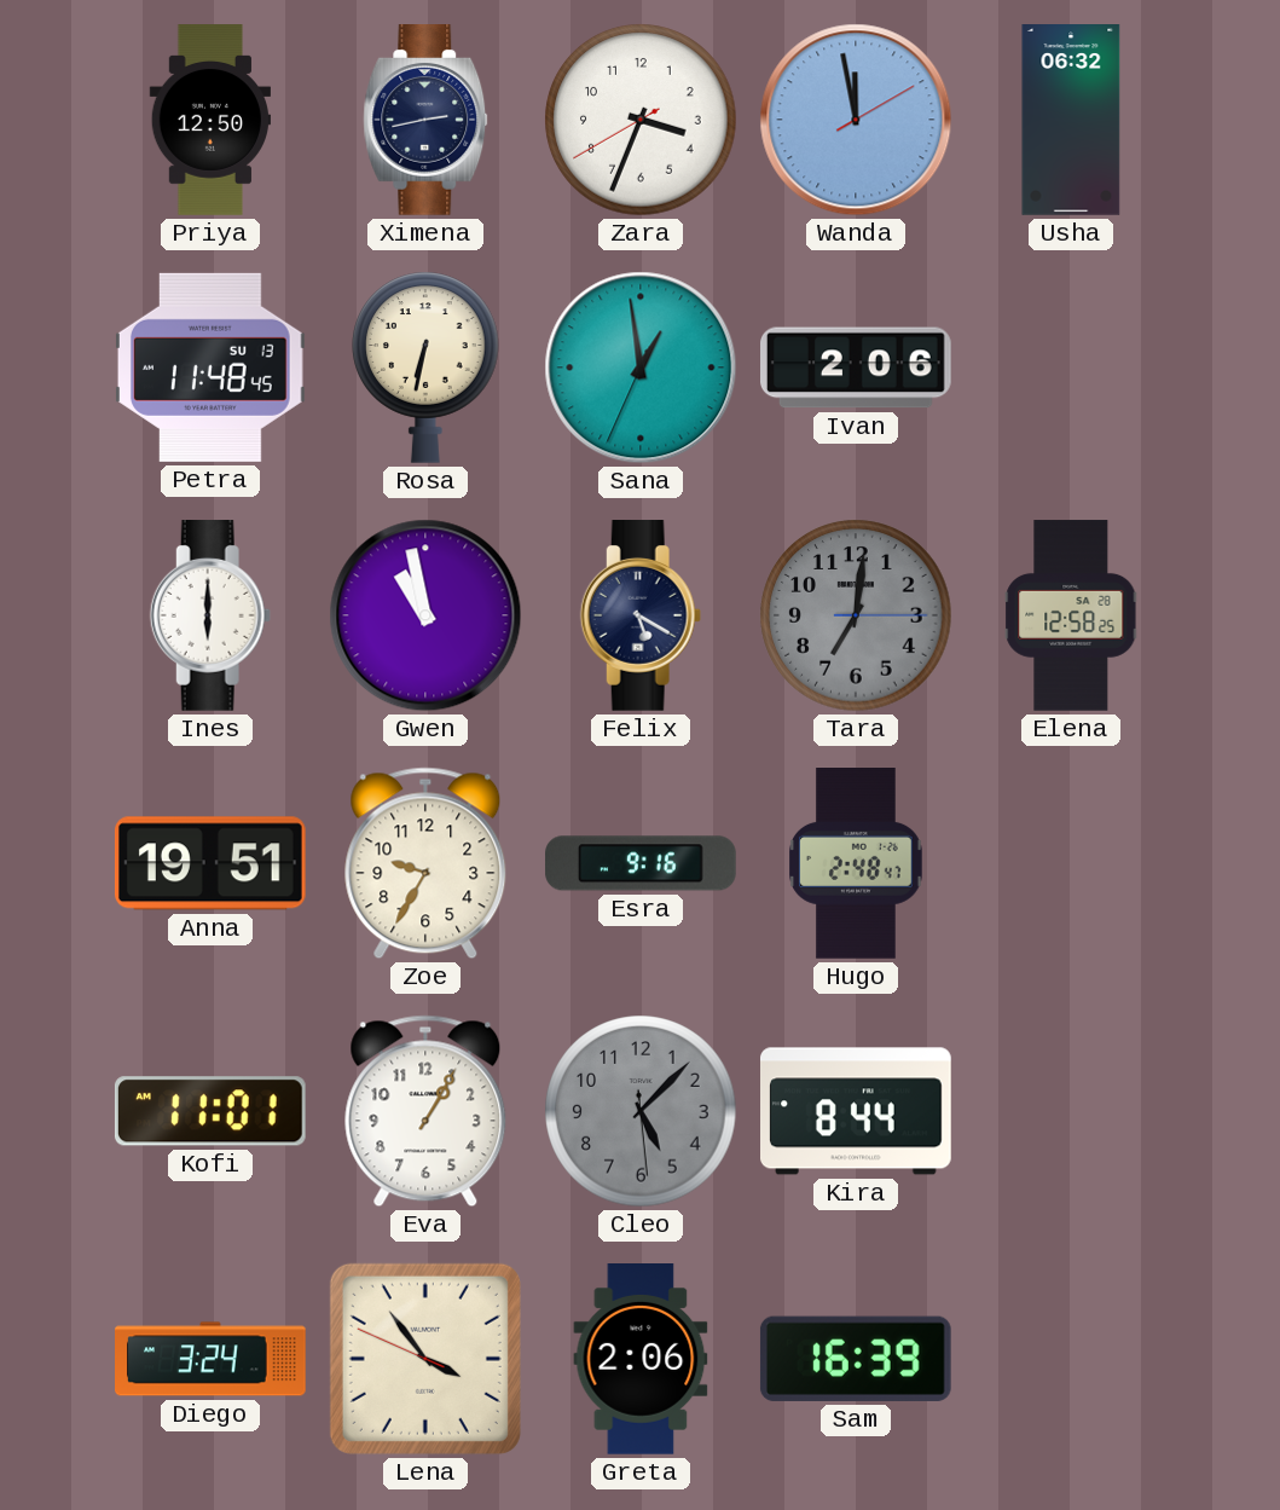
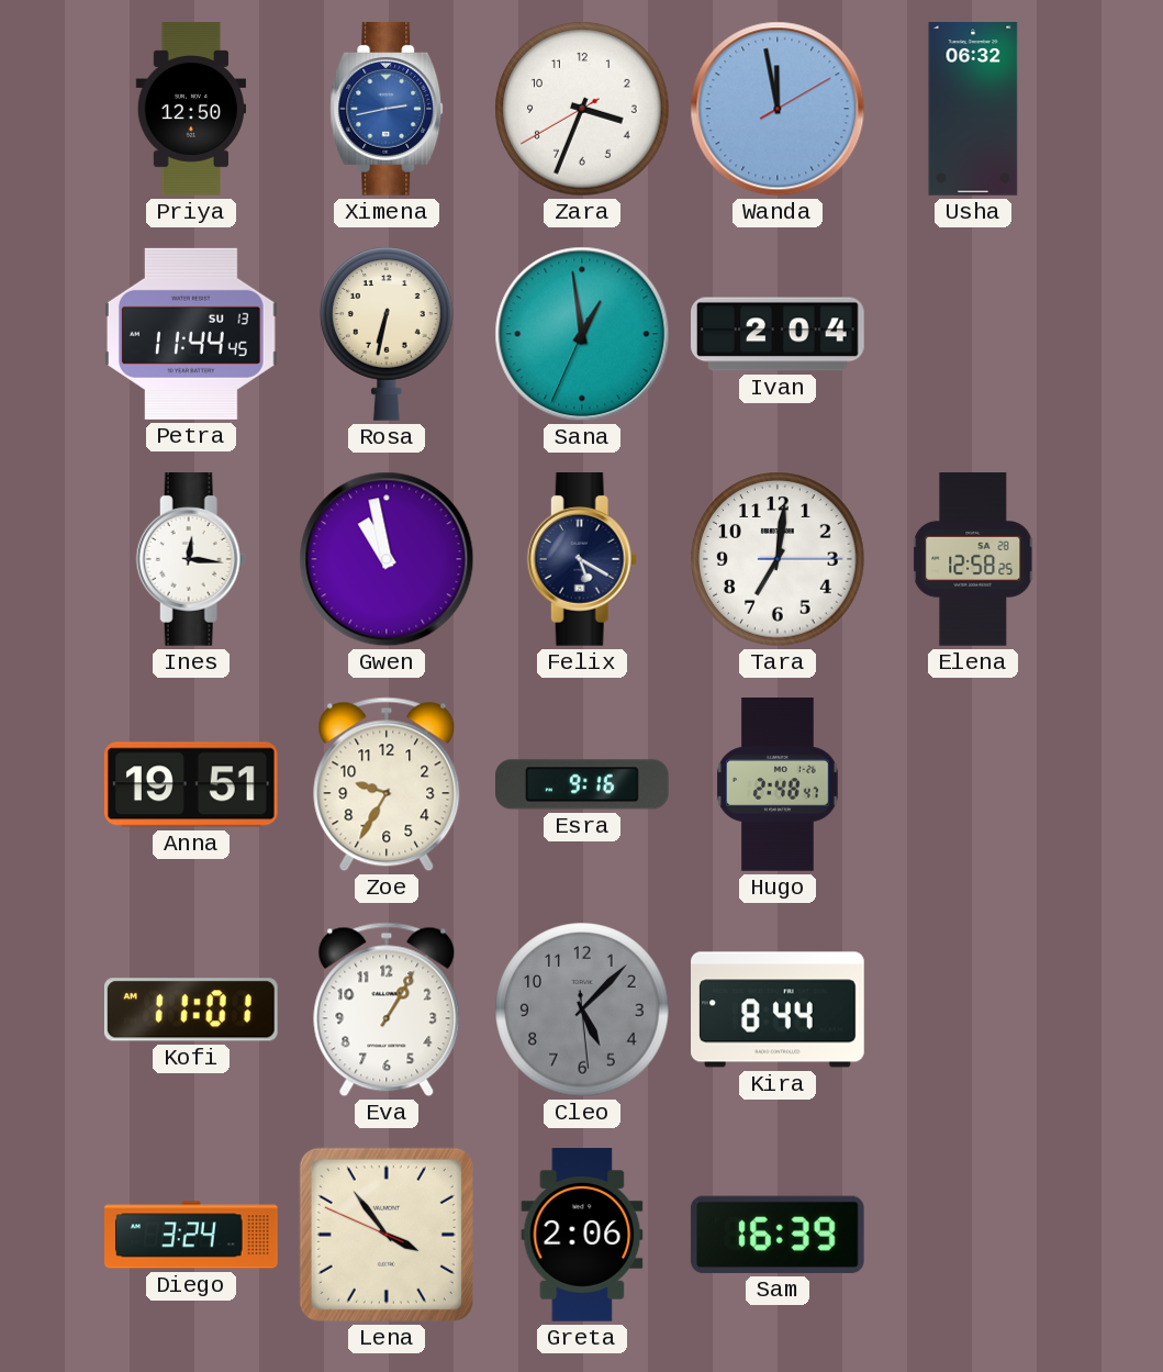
Ximena dial: navy -> blue
Petra: 11:48 -> 11:44
Ivan: 2:06 -> 2:04
Ines: 6:00 -> 12:16
Tara dial: grey -> white
